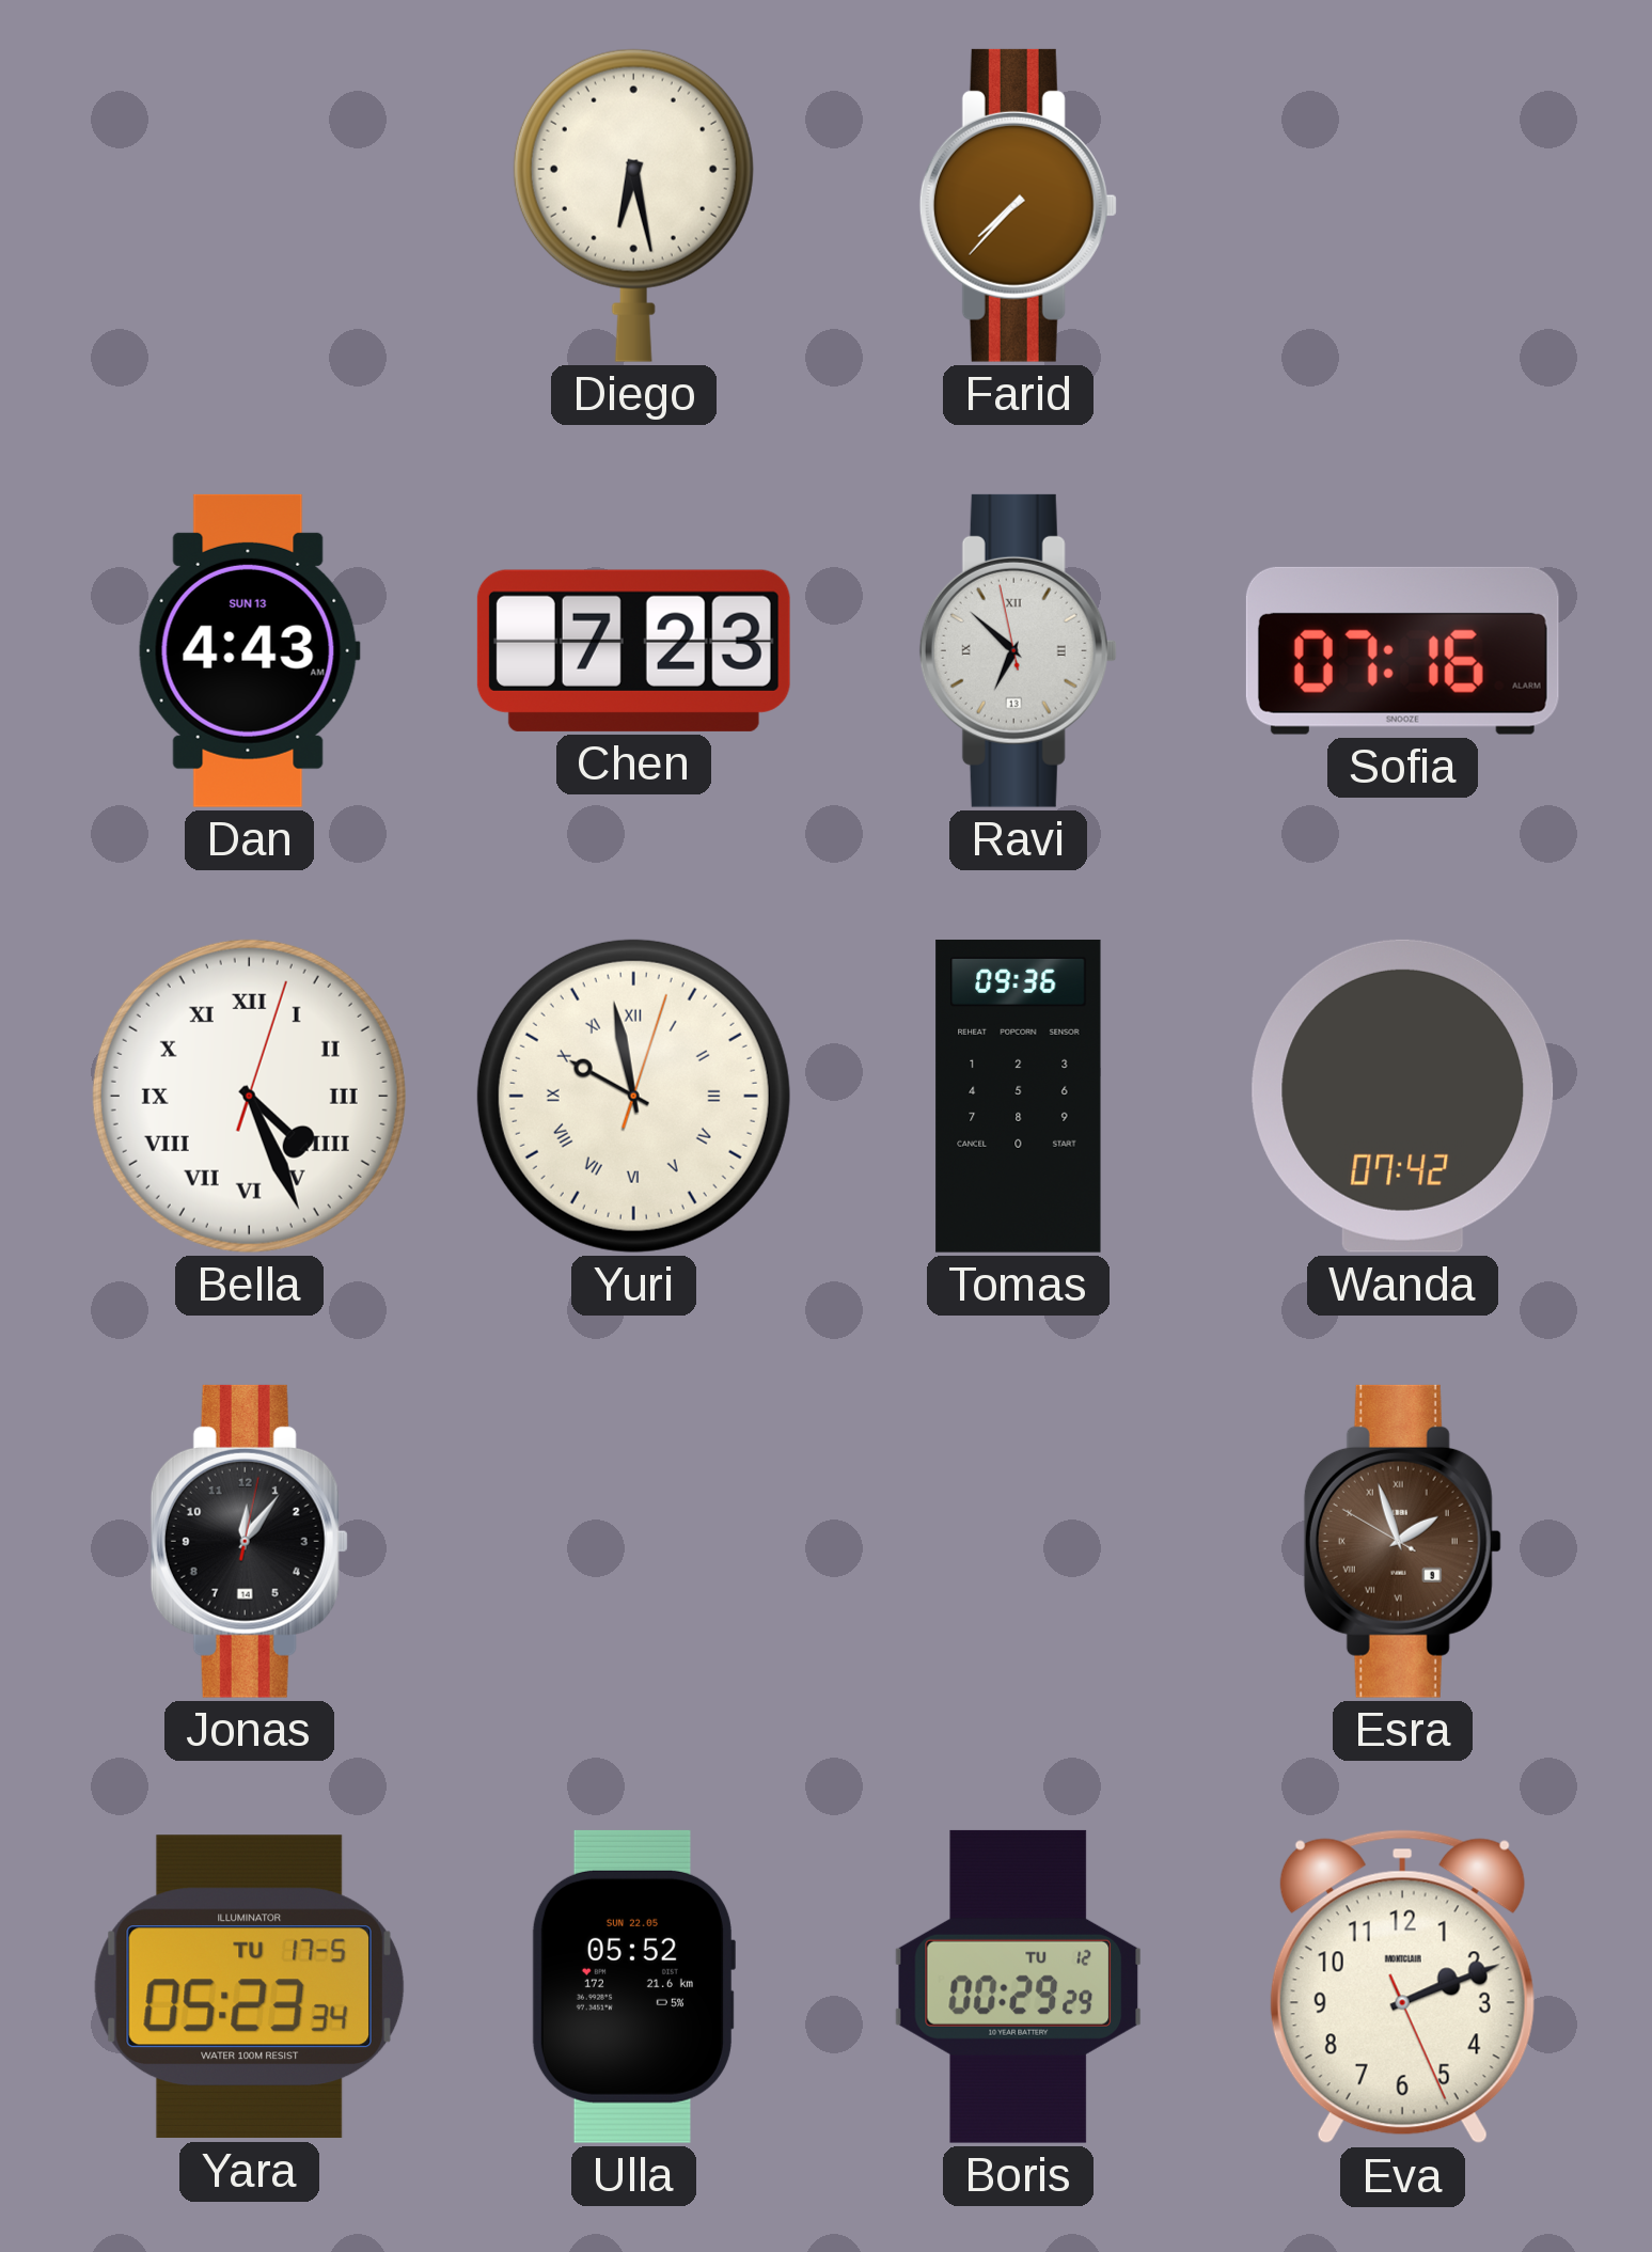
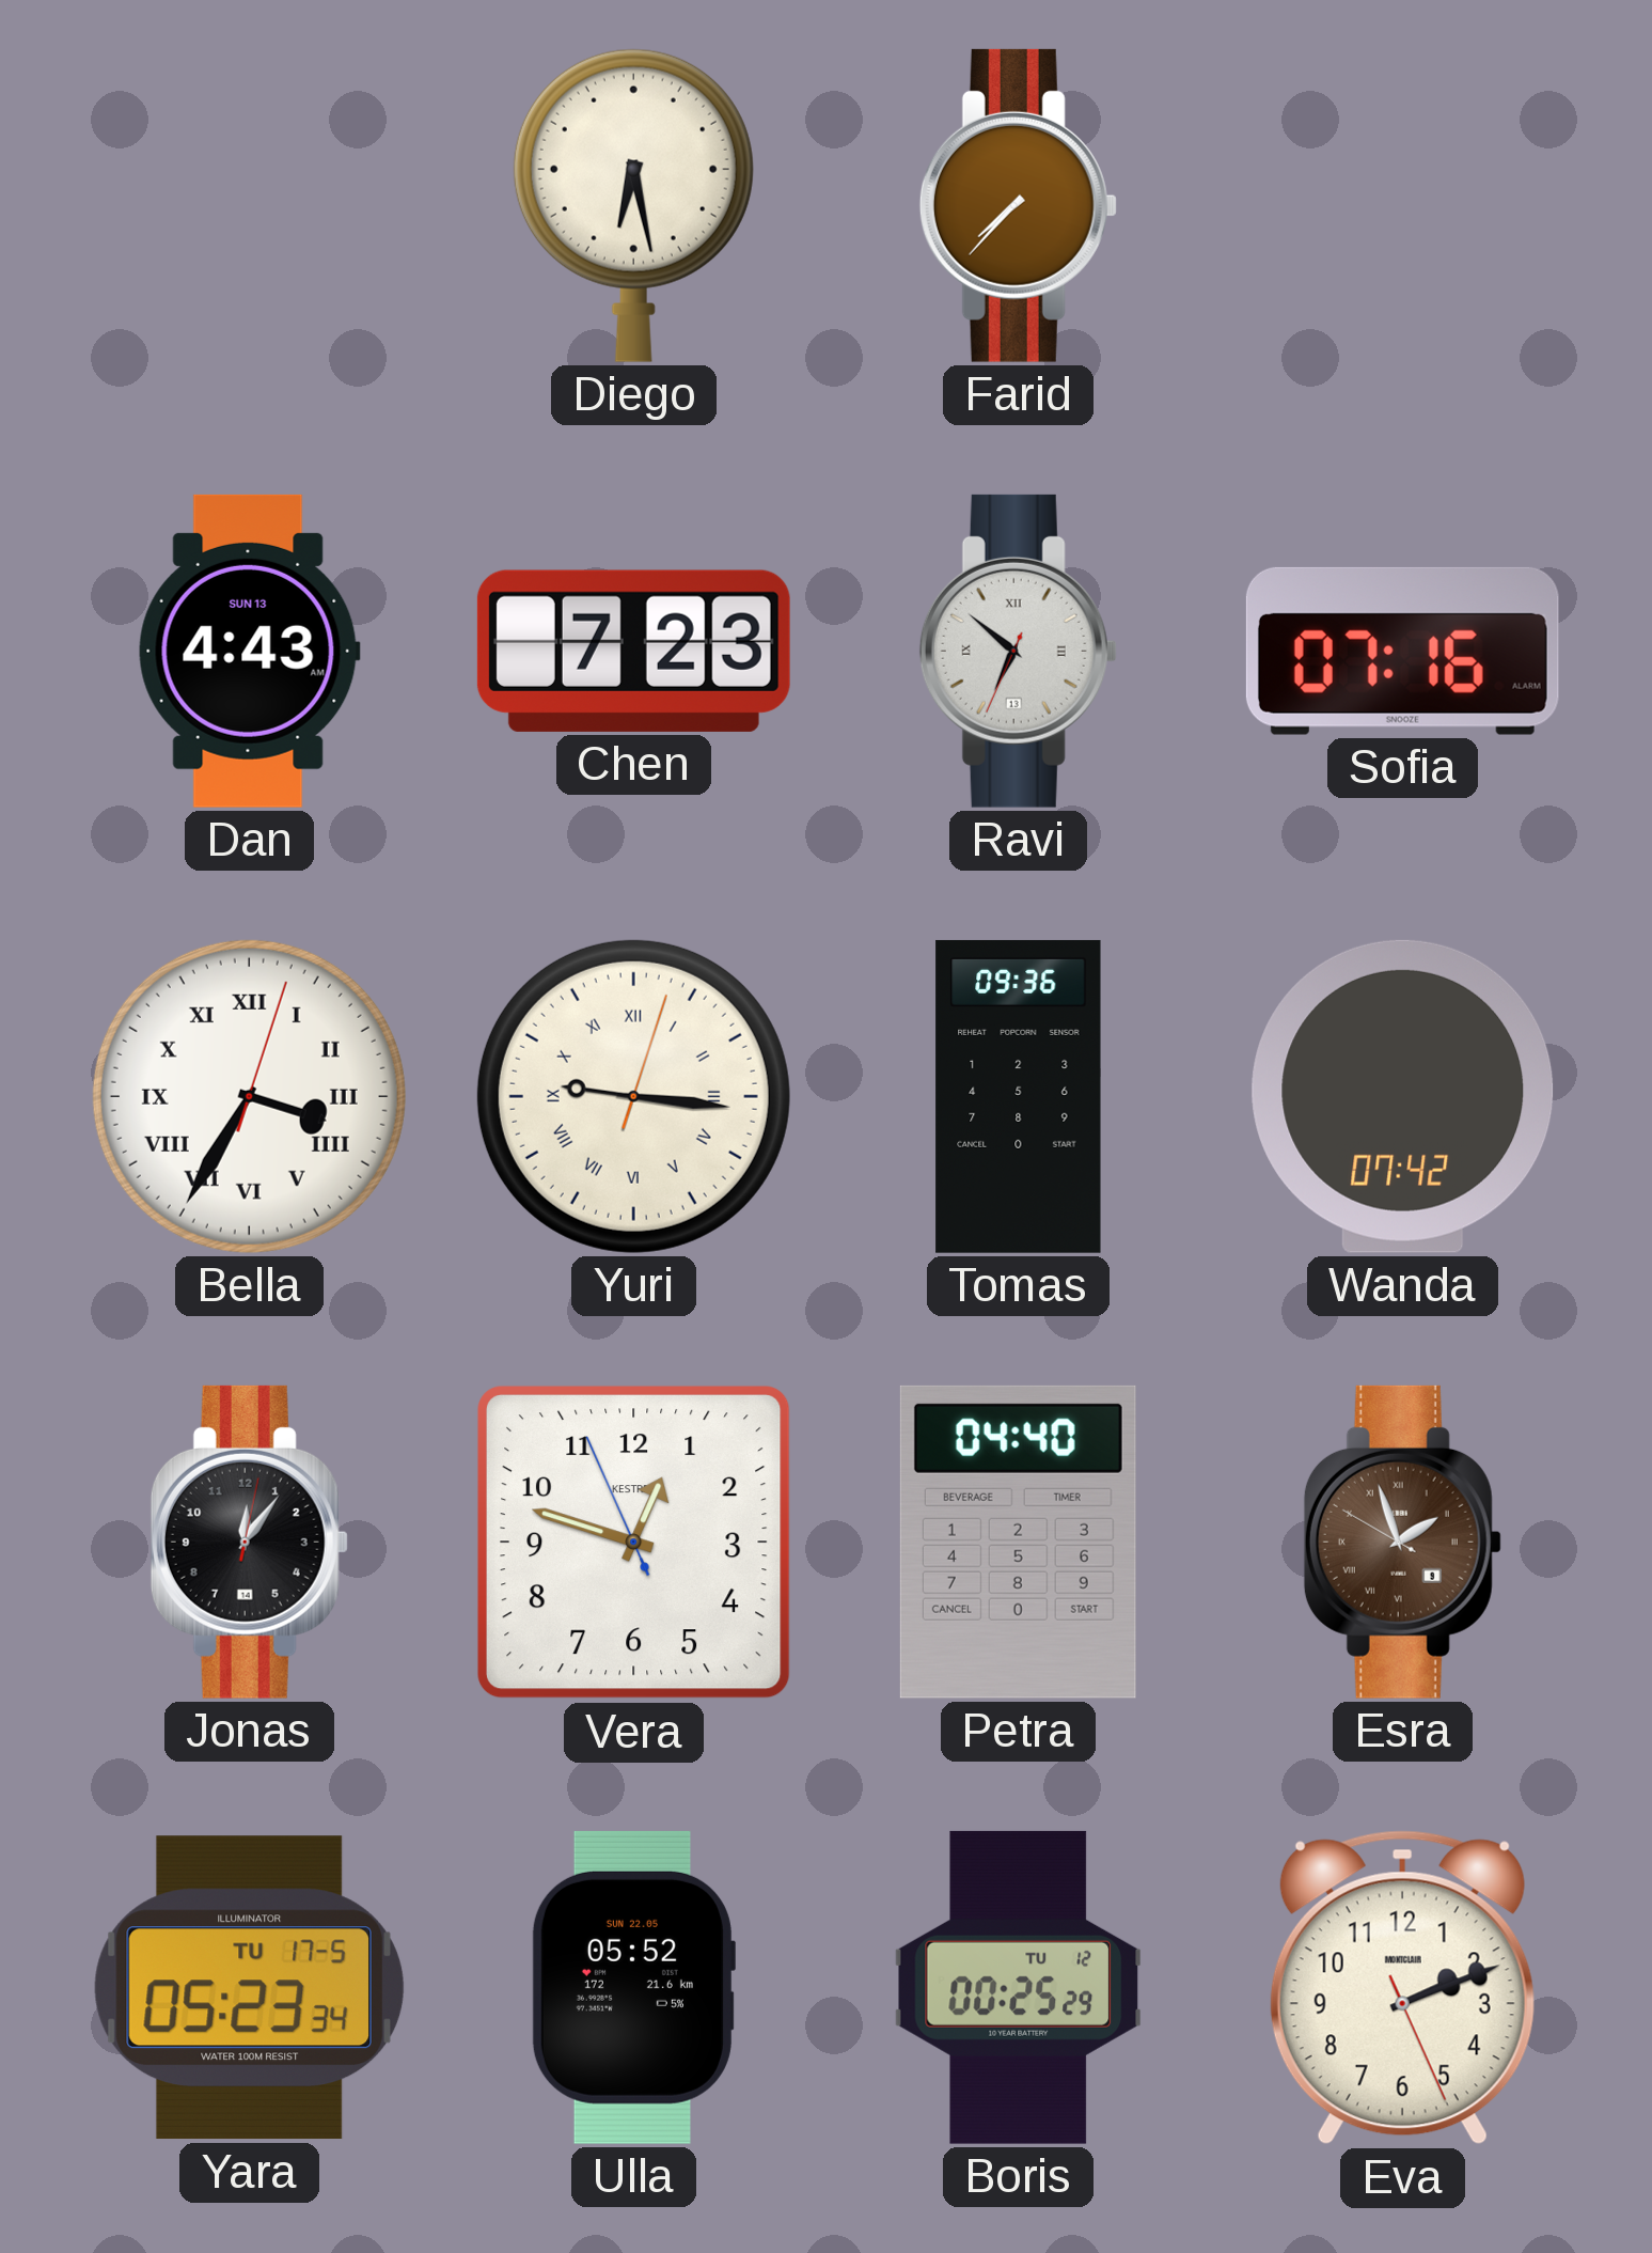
Ravi: 6:51:58 -> 6:51:34
Bella: 4:26 -> 3:35
Yuri: 9:58 -> 9:16
Vera: none -> 12:47
Petra: none -> 04:40
Boris: 00:29 -> 00:25
